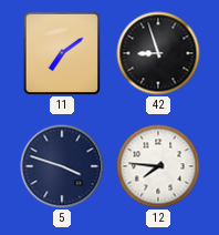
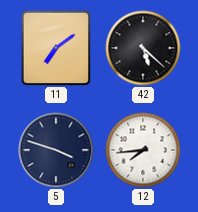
42: 8:57 -> 5:22
12: 7:46 -> 7:44
